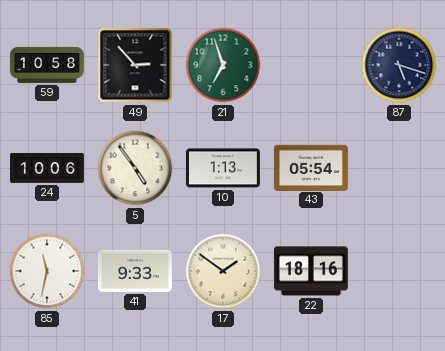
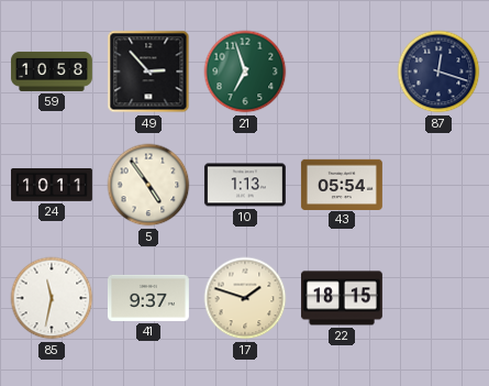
87: 5:18 -> 12:18
24: 10:06 -> 10:11
41: 9:33 -> 9:37
17: 1:51 -> 1:48
22: 18:16 -> 18:15
